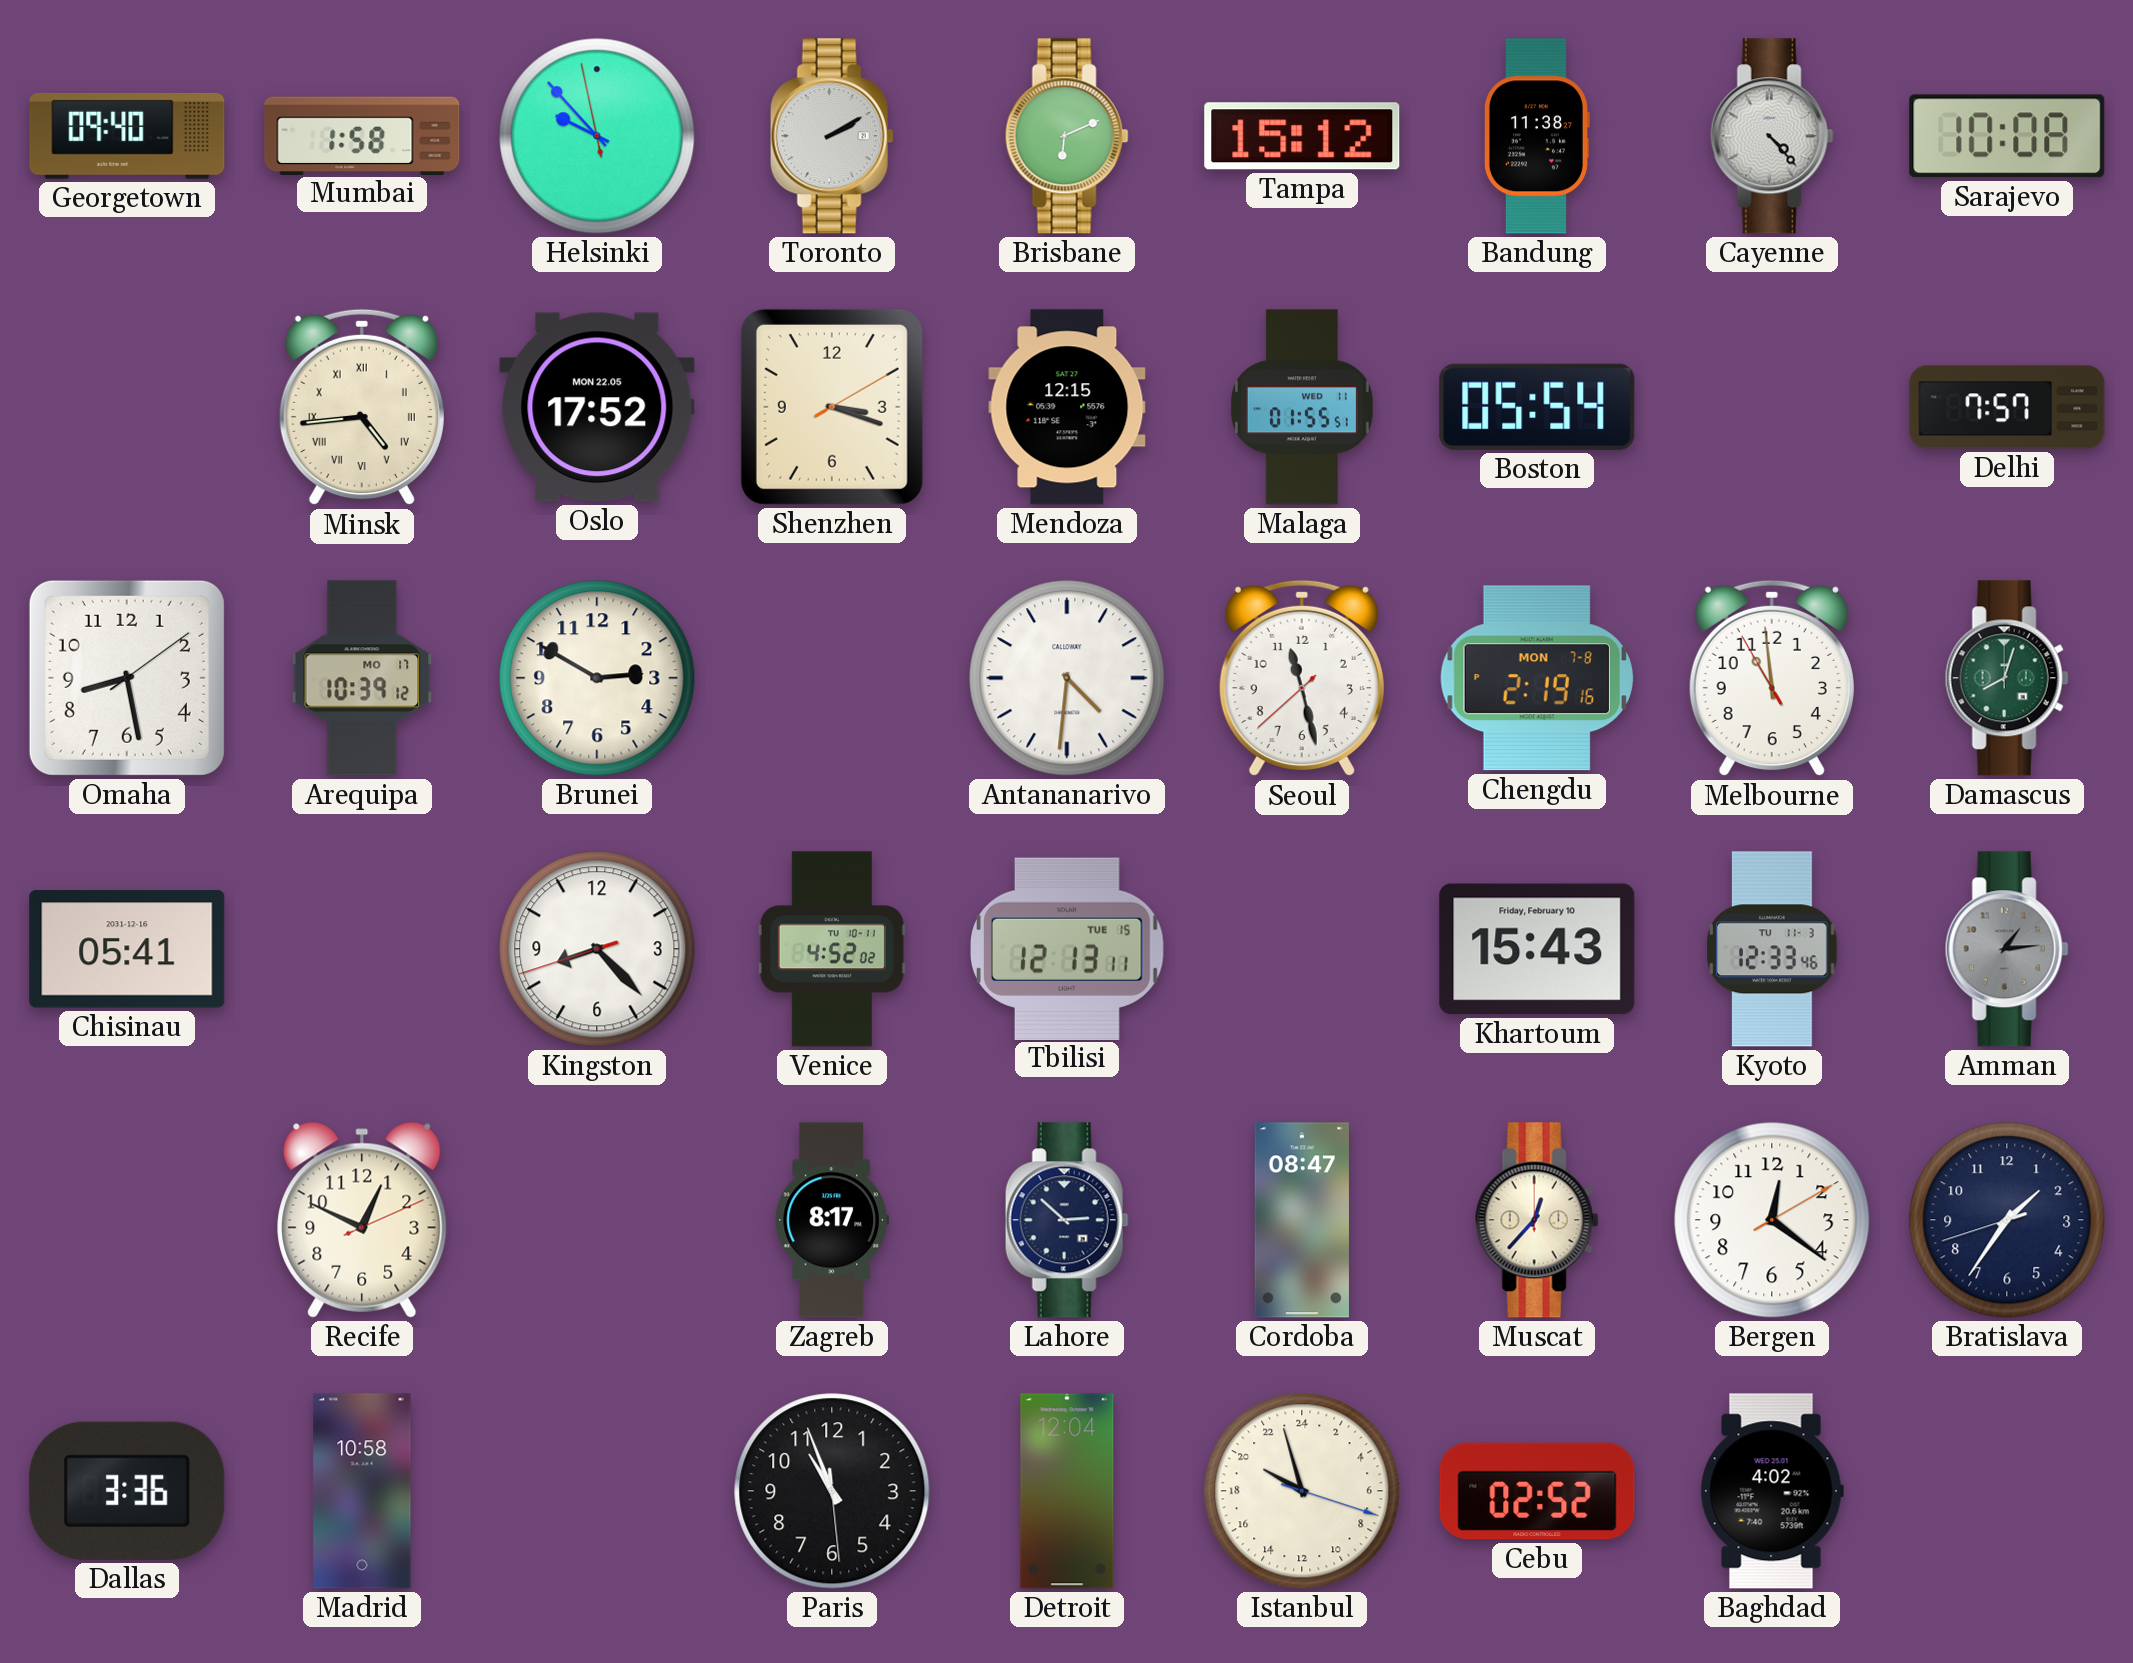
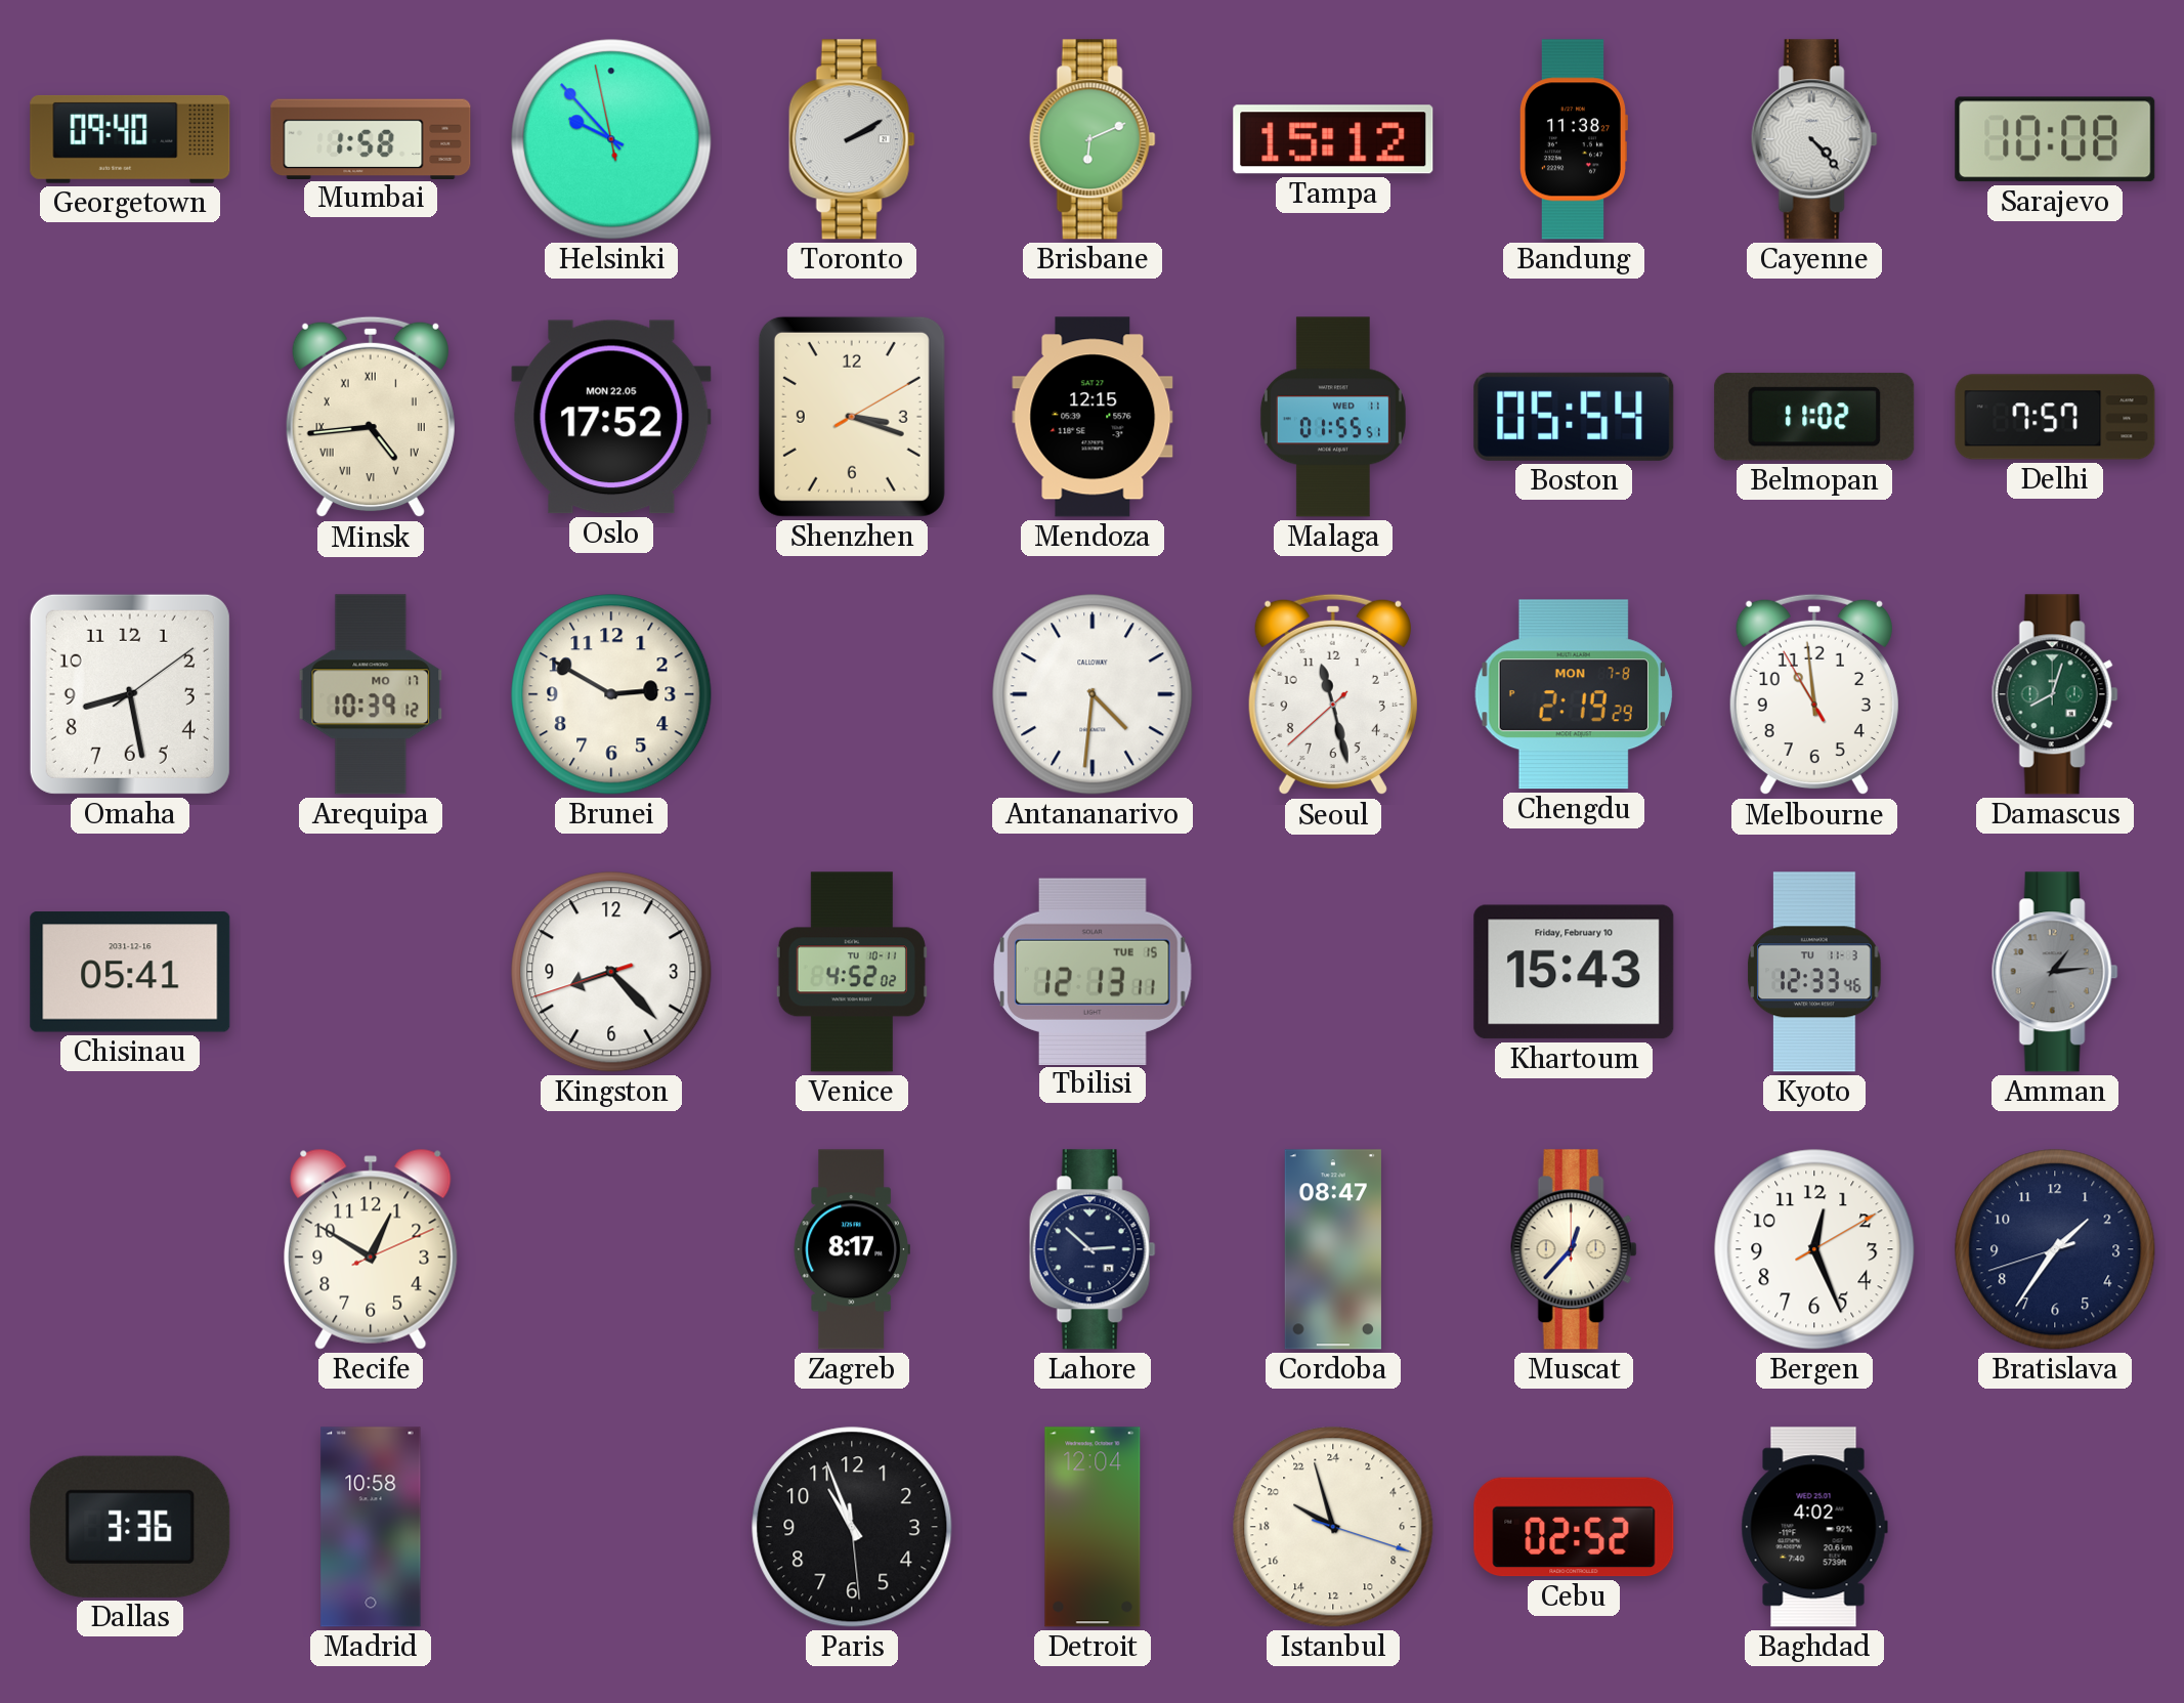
Belmopan: none -> 11:02
Chengdu: 2:19:16 -> 2:19:29
Recife: 12:49 -> 12:50
Bergen: 12:21 -> 12:26
